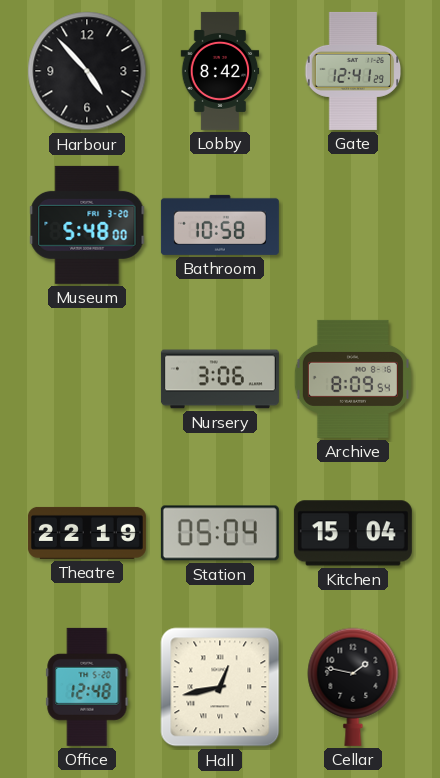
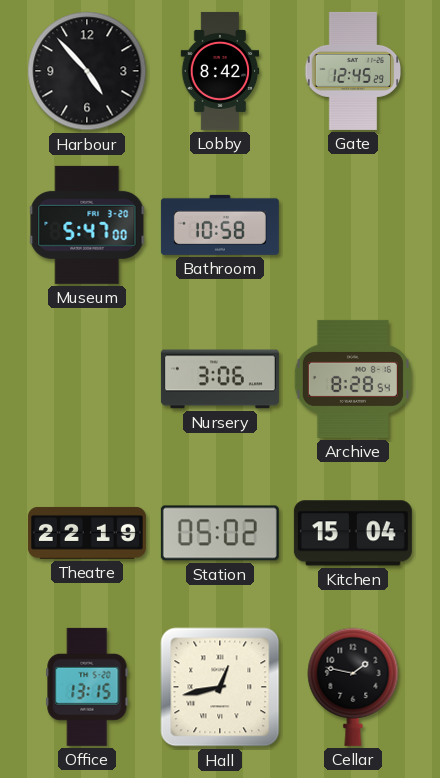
Gate: 12:41 -> 12:45
Museum: 5:48 -> 5:47
Archive: 8:09 -> 8:28
Station: 05:04 -> 05:02
Office: 12:48 -> 13:15
